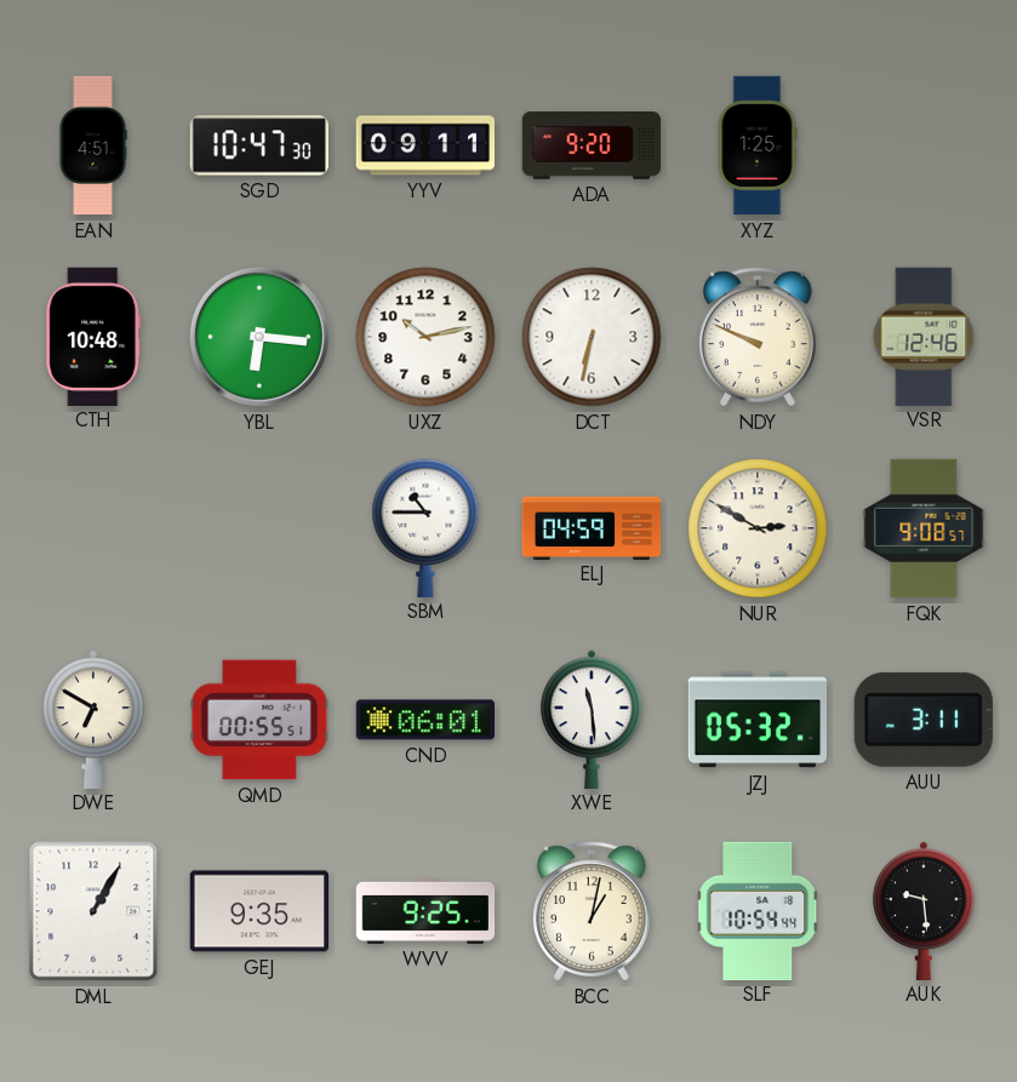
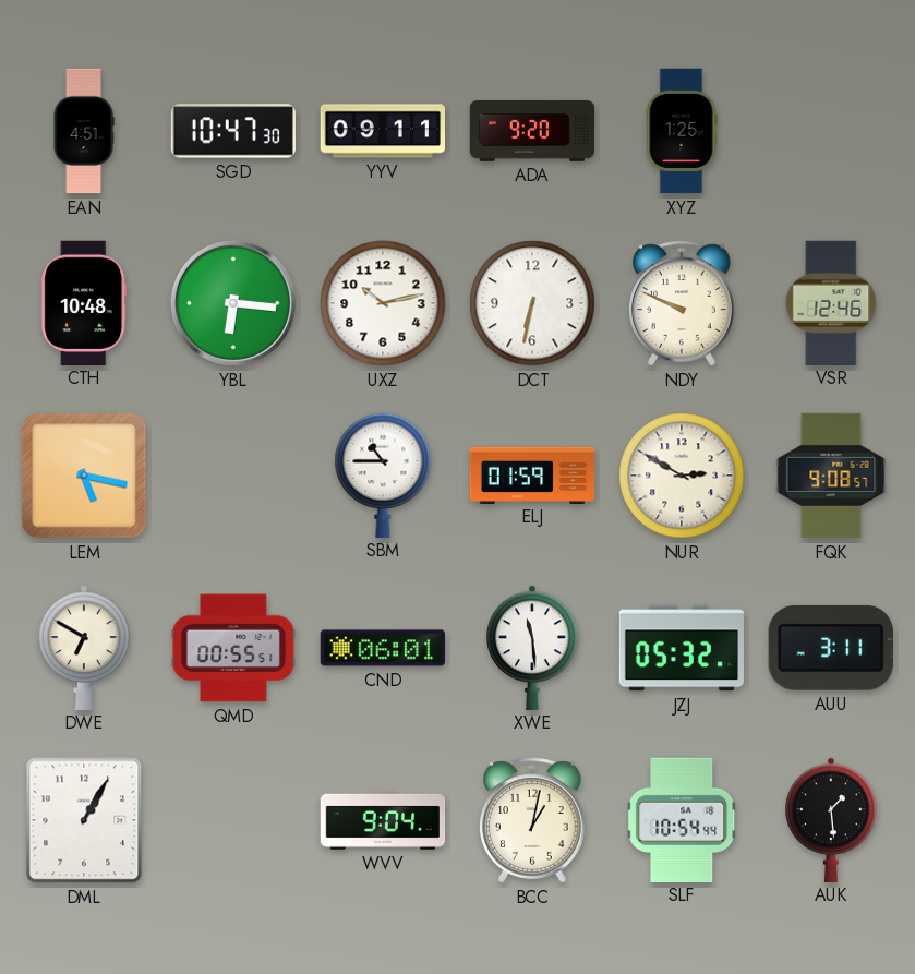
LEM: none -> 5:17
ELJ: 04:59 -> 01:59
GEJ: 9:35 -> none
WVV: 9:25 -> 9:04
AUK: 9:29 -> 1:29
